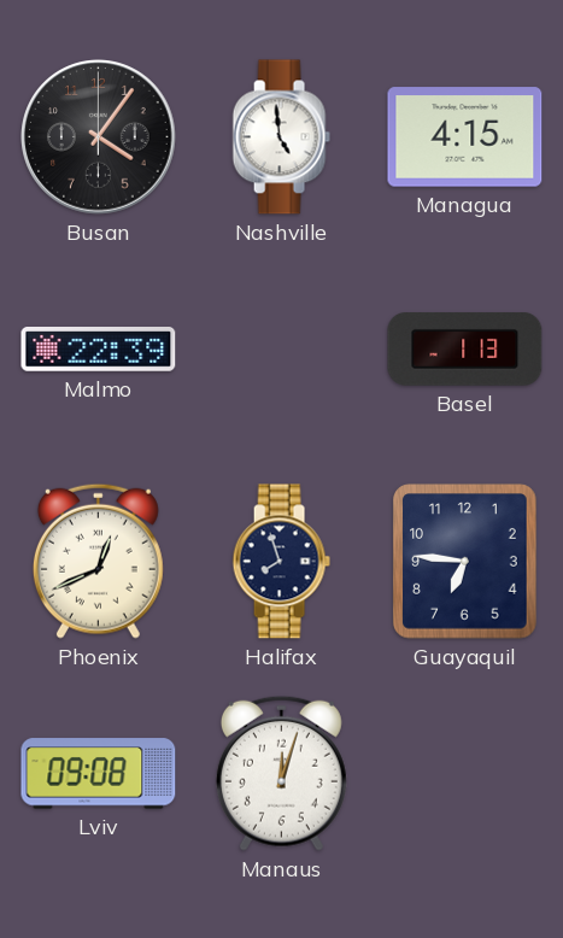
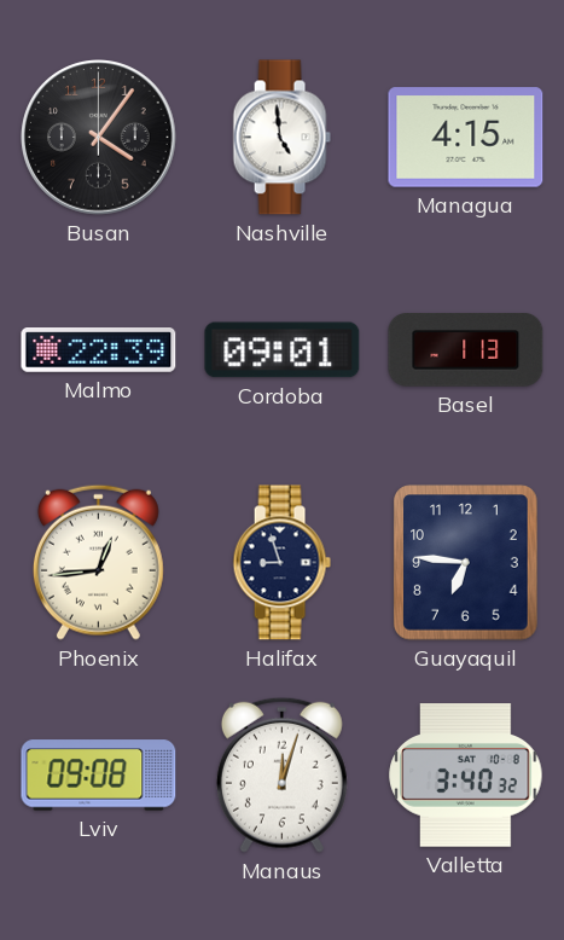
Cordoba: none -> 09:01
Phoenix: 12:41 -> 12:44
Halifax: 7:57 -> 8:57
Valletta: none -> 3:40
